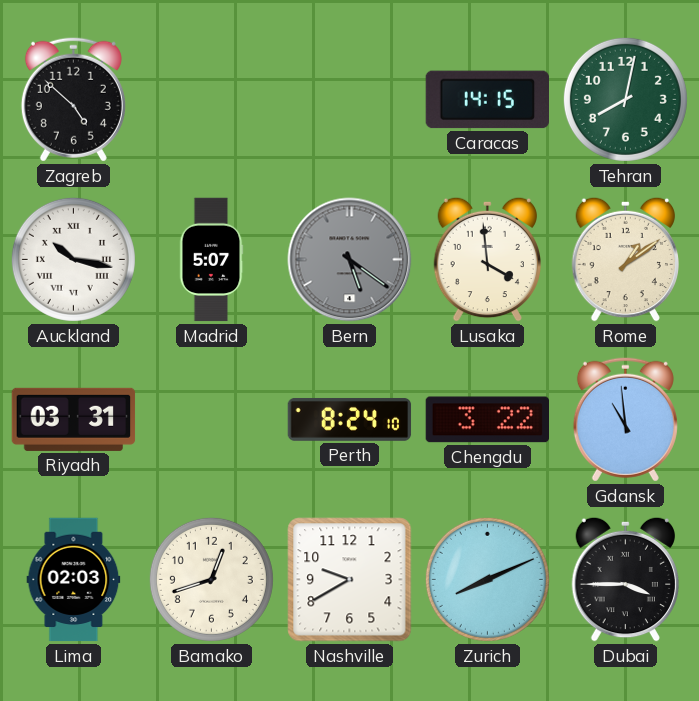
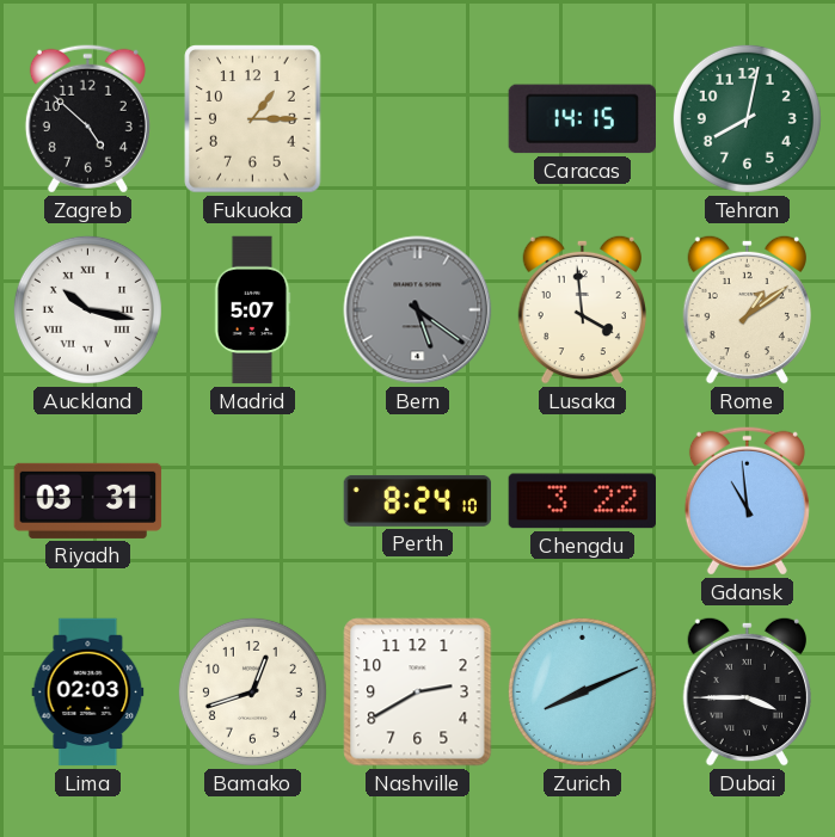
Fukuoka: none -> 1:15
Nashville: 9:40 -> 2:40
